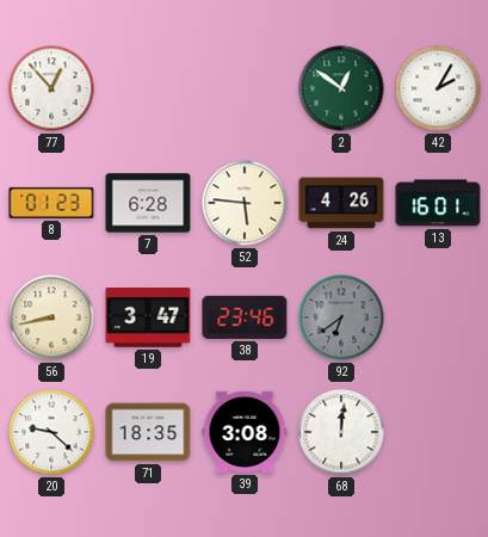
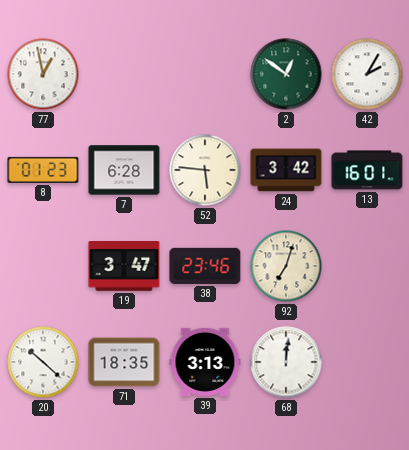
77: 12:53 -> 12:58
24: 4:26 -> 3:42
56: 8:43 -> none
92: 6:39 -> 7:03
92 dial: grey -> cream
20: 9:22 -> 10:22
39: 3:08 -> 3:13
